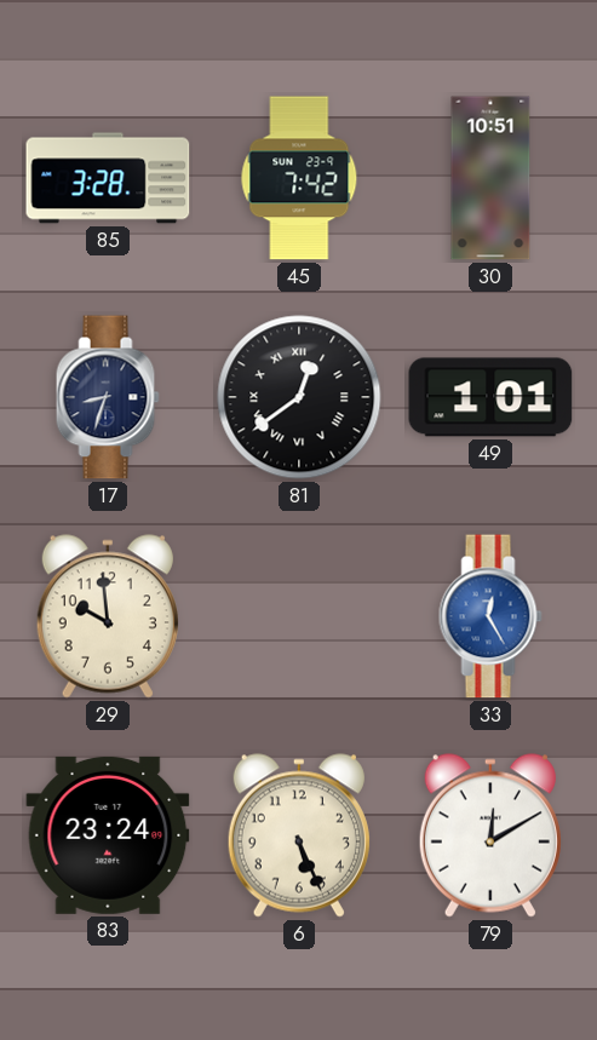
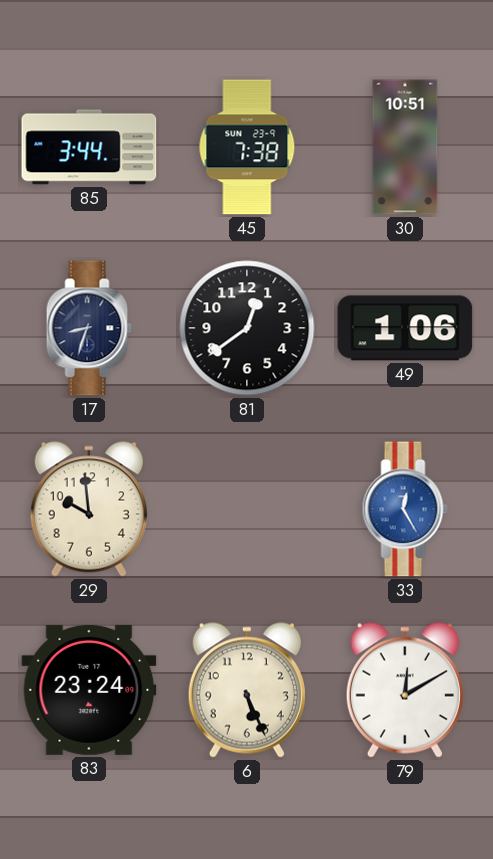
85: 3:28 -> 3:44
45: 7:42 -> 7:38
81 numerals: Roman -> Arabic
49: 1:01 -> 1:06
